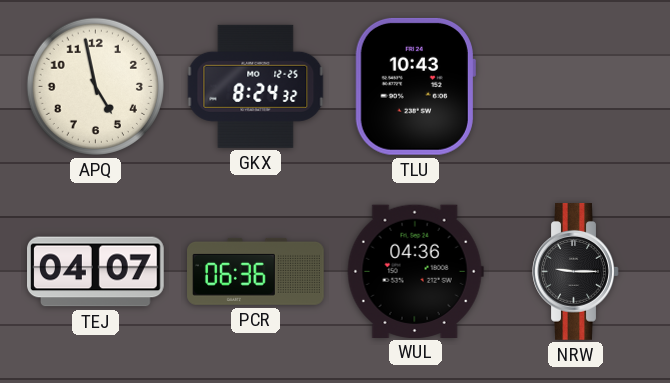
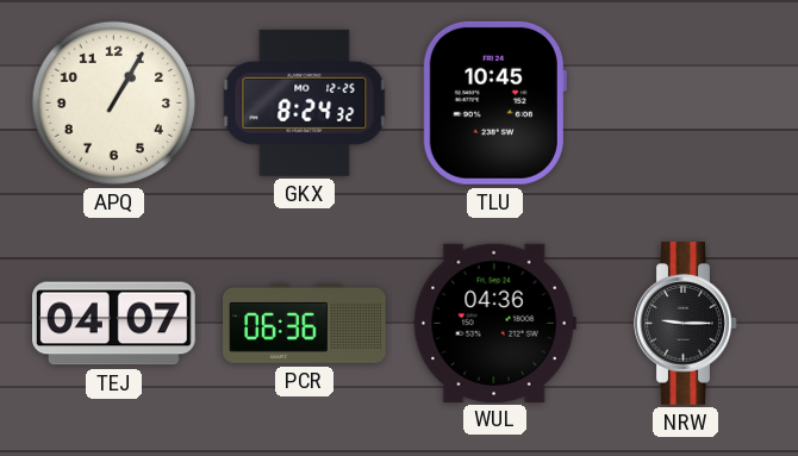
APQ: 4:58 -> 1:05
TLU: 10:43 -> 10:45
